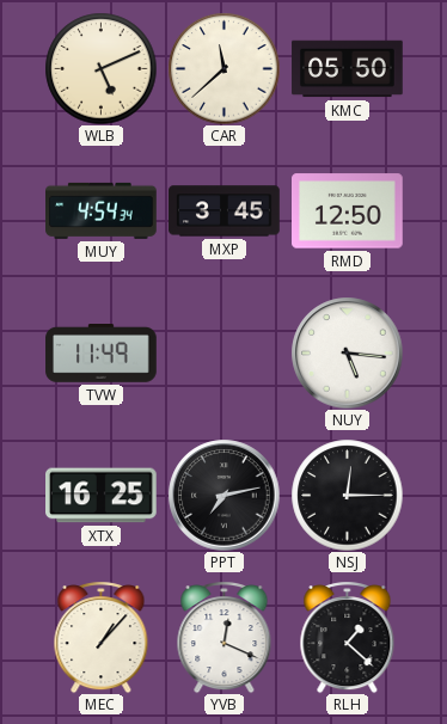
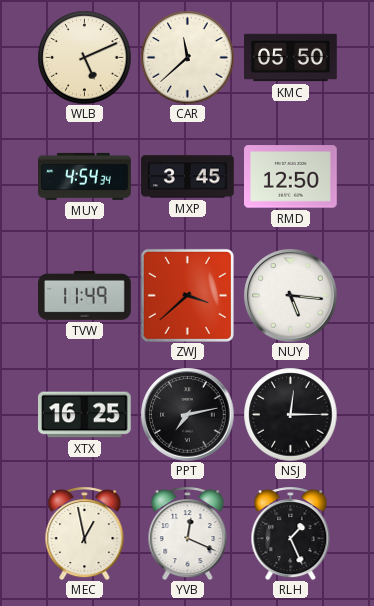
ZWJ: none -> 3:38
MEC: 1:07 -> 12:58
RLH: 1:22 -> 1:26
